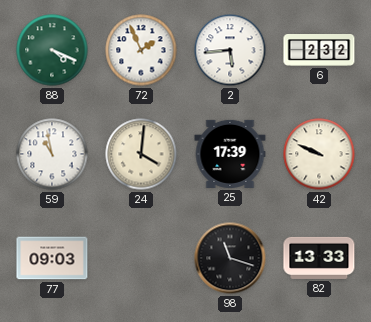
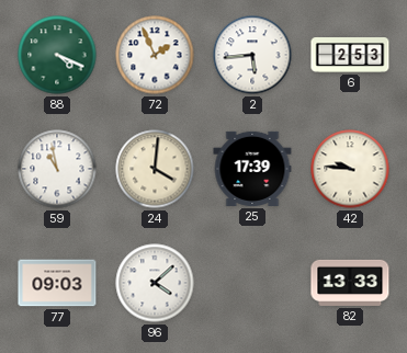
6: 2:32 -> 2:53
42: 9:49 -> 9:46
96: none -> 4:08
98: 11:18 -> none
